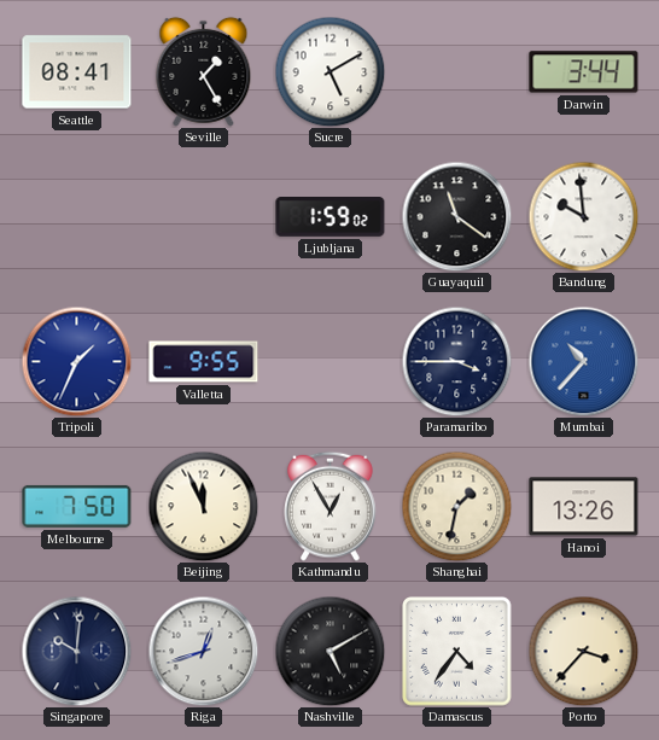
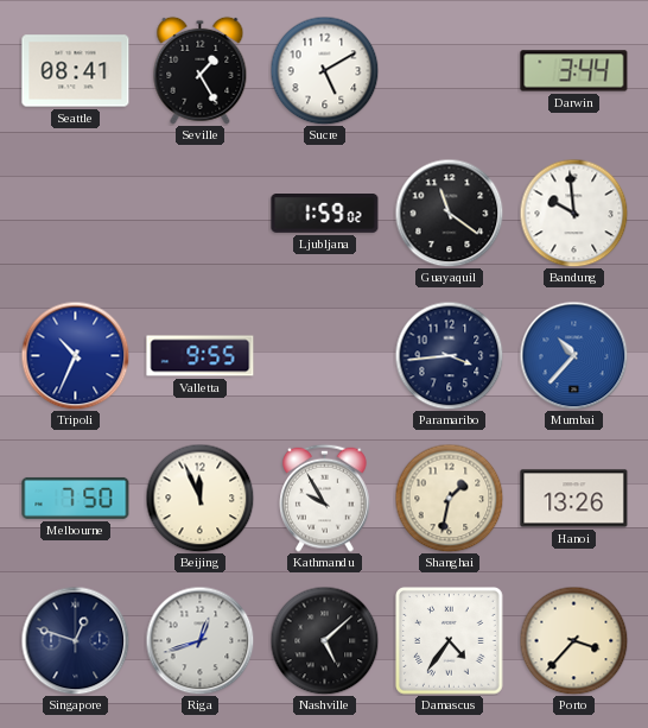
Tripoli: 1:34 -> 10:34
Paramaribo: 3:45 -> 3:44
Kathmandu: 12:55 -> 9:55
Singapore: 10:01 -> 12:48
Nashville: 5:10 -> 5:08
